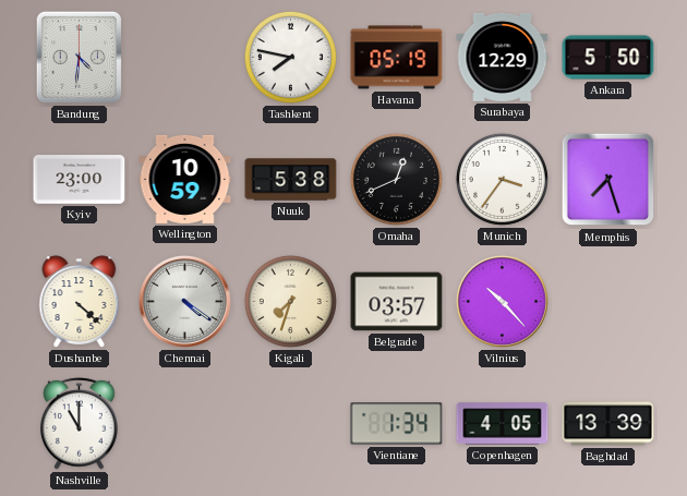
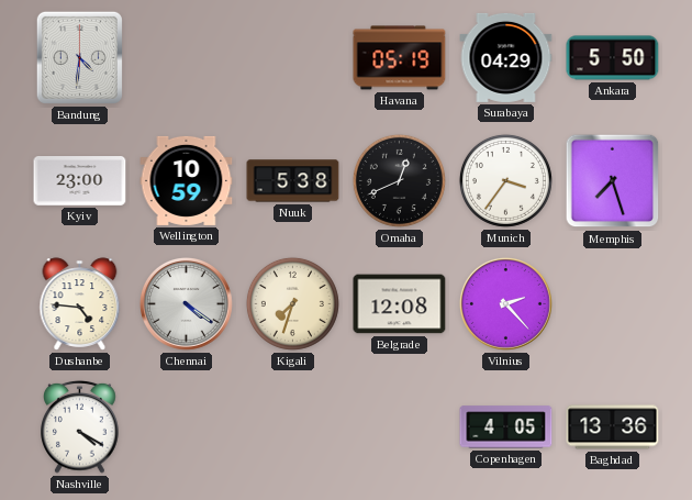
Tashkent: 7:47 -> none
Surabaya: 12:29 -> 04:29
Dushanbe: 4:22 -> 4:46
Belgrade: 03:57 -> 12:08
Vilnius: 10:23 -> 2:23
Nashville: 11:00 -> 4:20
Vientiane: 1:34 -> none
Baghdad: 13:39 -> 13:36
